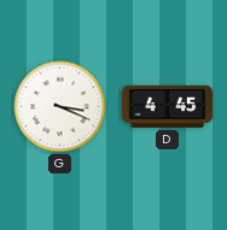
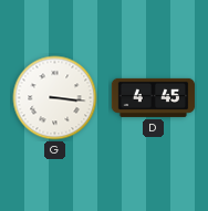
G: 3:19 -> 3:16
